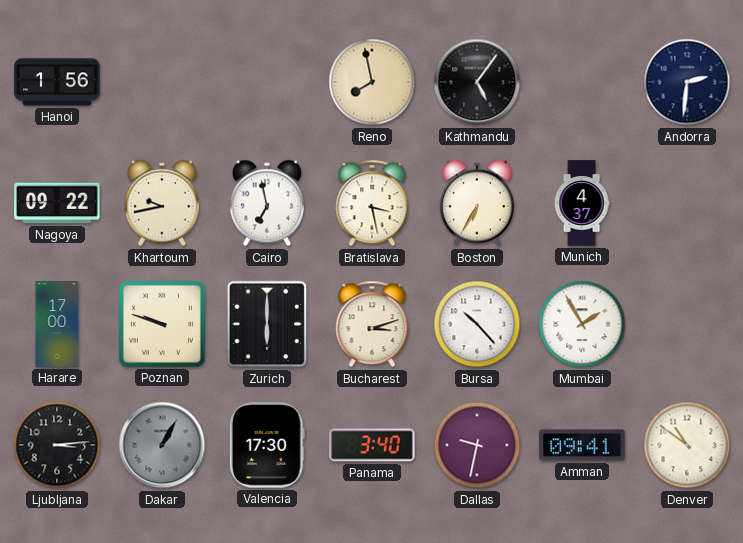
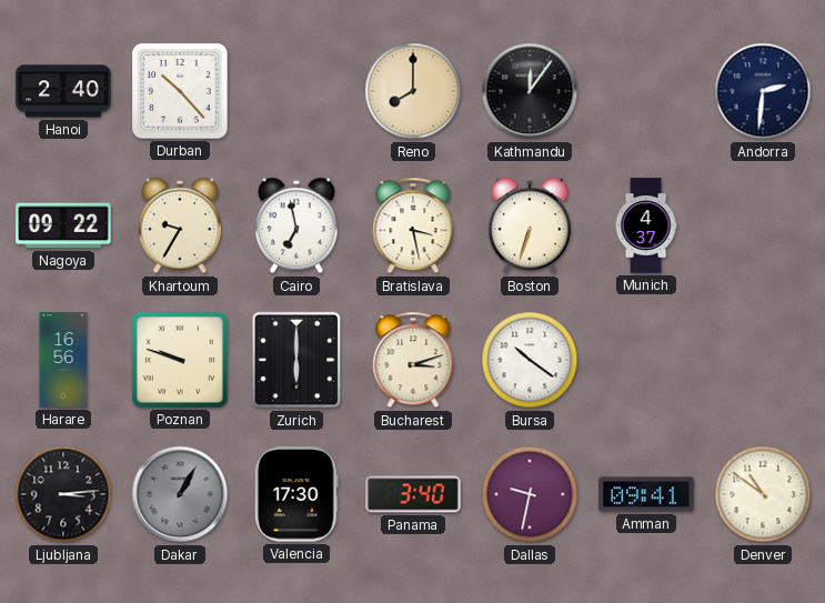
Hanoi: 1:56 -> 2:40
Durban: none -> 10:23
Reno: 7:58 -> 8:00
Kathmandu: 5:06 -> 12:06
Khartoum: 9:43 -> 9:35
Boston: 6:35 -> 6:33
Harare: 17:00 -> 16:56
Bursa: 10:23 -> 10:21
Mumbai: 1:55 -> none
